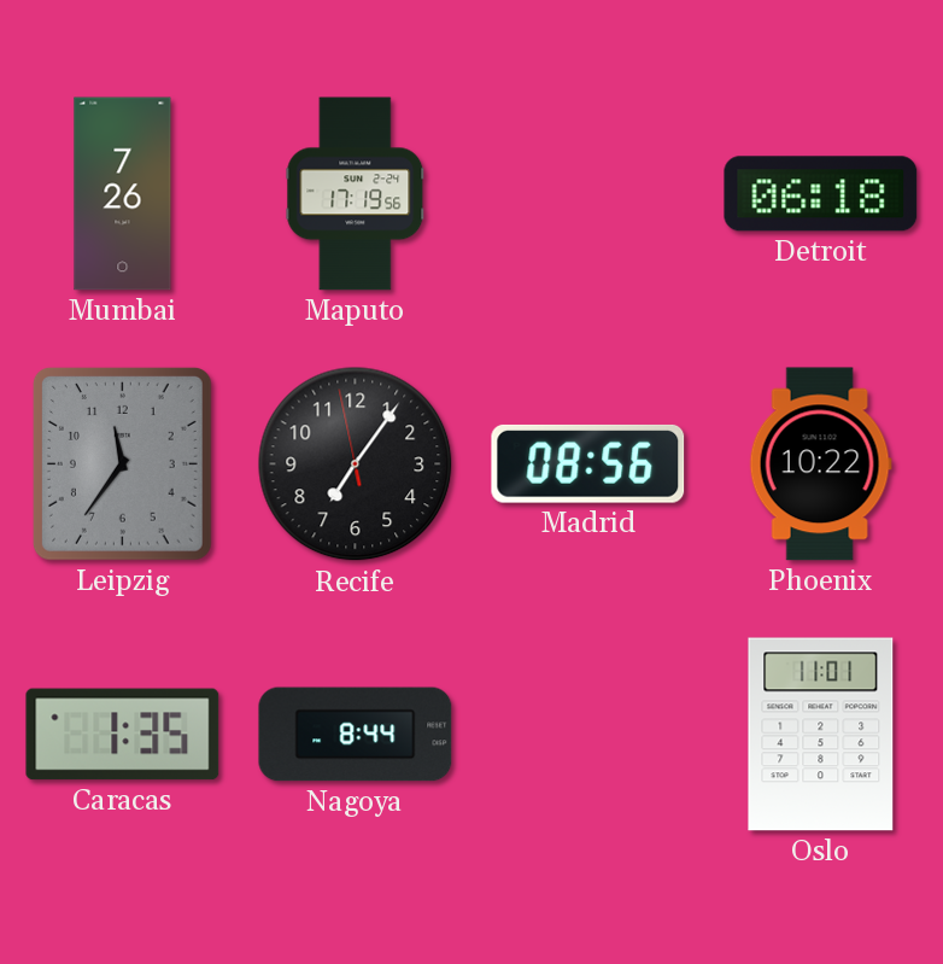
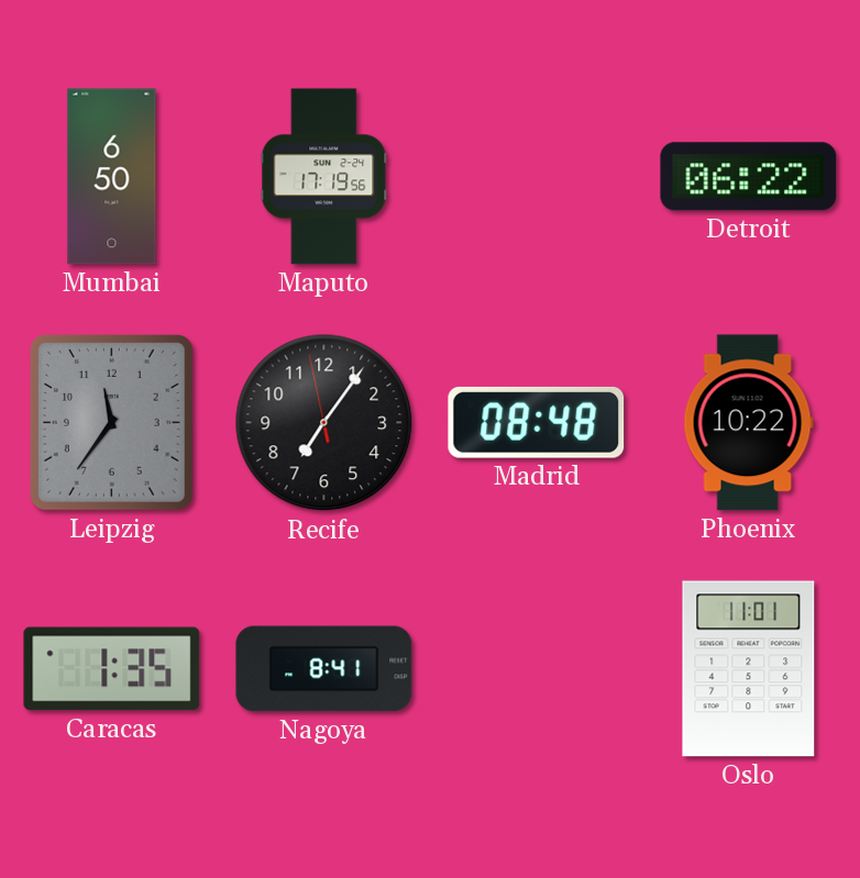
Mumbai: 7:26 -> 6:50
Detroit: 06:18 -> 06:22
Madrid: 08:56 -> 08:48
Nagoya: 8:44 -> 8:41
